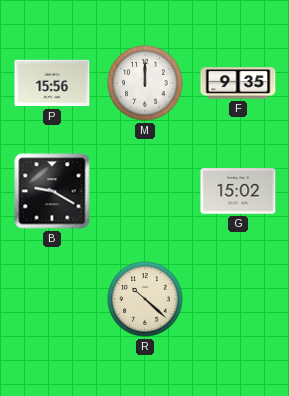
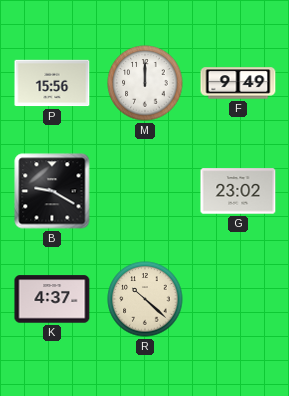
F: 9:35 -> 9:49
G: 15:02 -> 23:02
K: none -> 4:37
